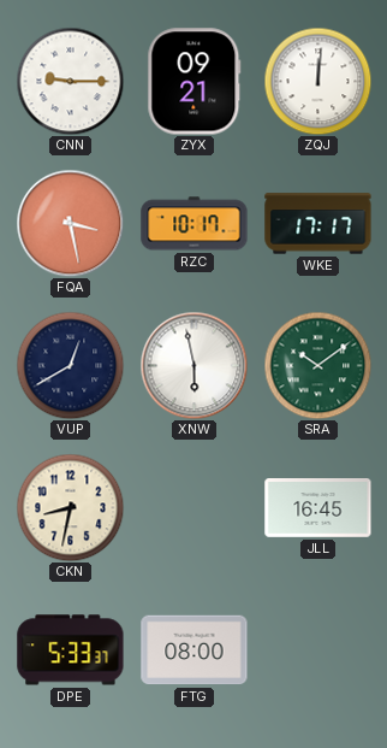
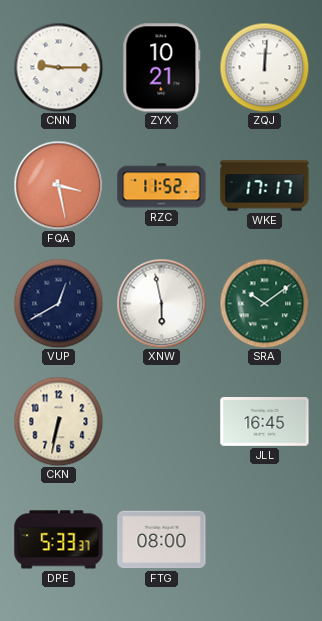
ZYX: 09:21 -> 10:21
RZC: 10:17 -> 11:52
CKN: 8:32 -> 6:32
